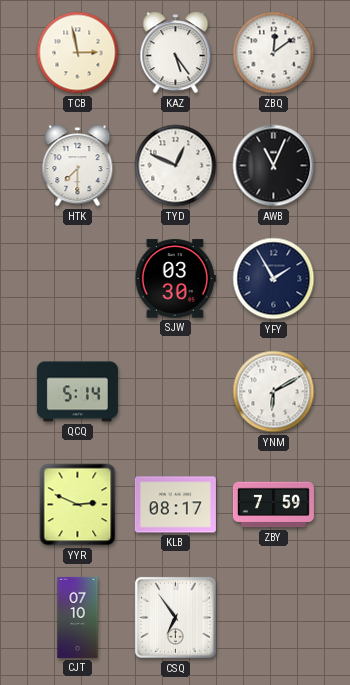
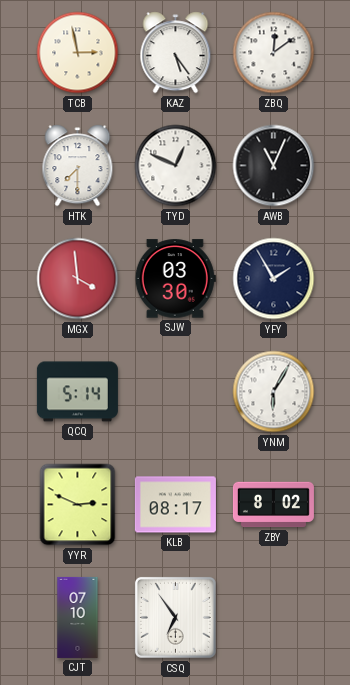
MGX: none -> 3:59
YNM: 6:10 -> 6:05
ZBY: 7:59 -> 8:02
